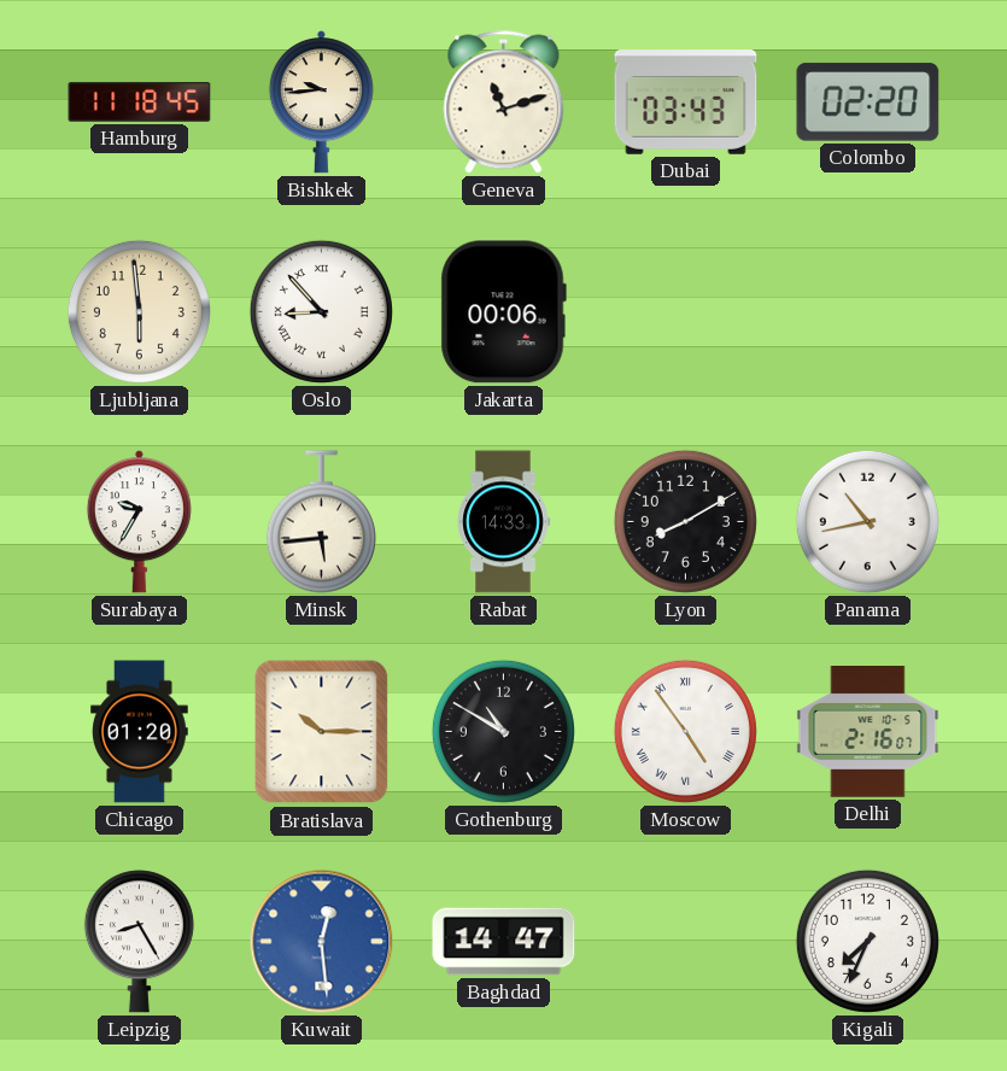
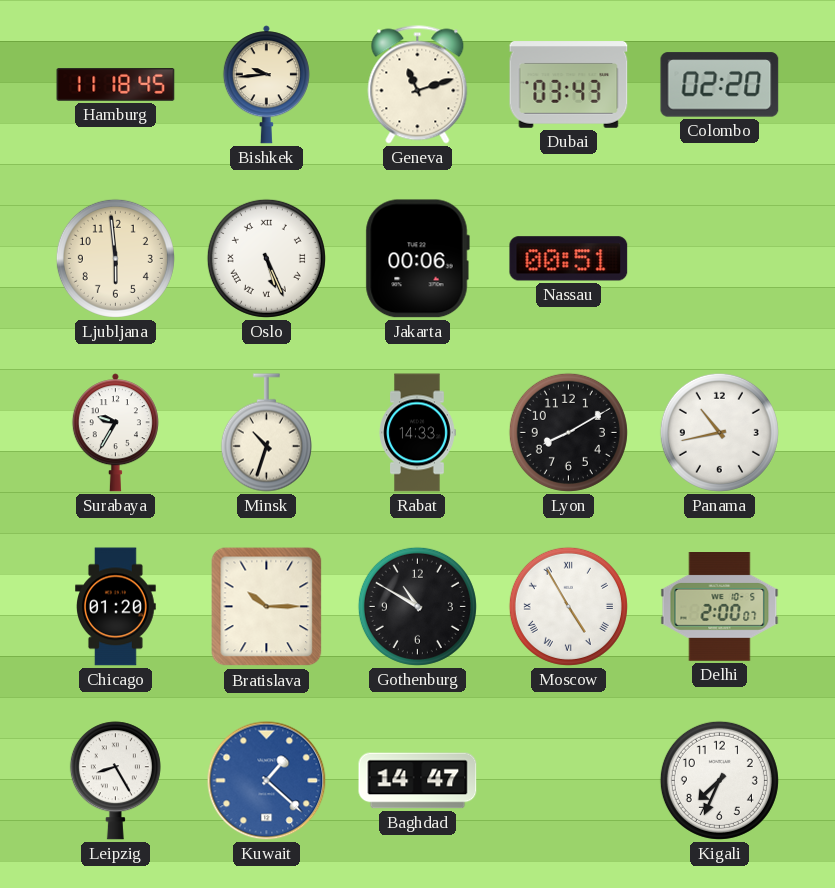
Oslo: 8:53 -> 5:26
Nassau: none -> 00:51
Minsk: 5:44 -> 10:33
Moscow: 4:54 -> 4:55
Delhi: 2:16 -> 2:00
Kuwait: 12:29 -> 1:22
